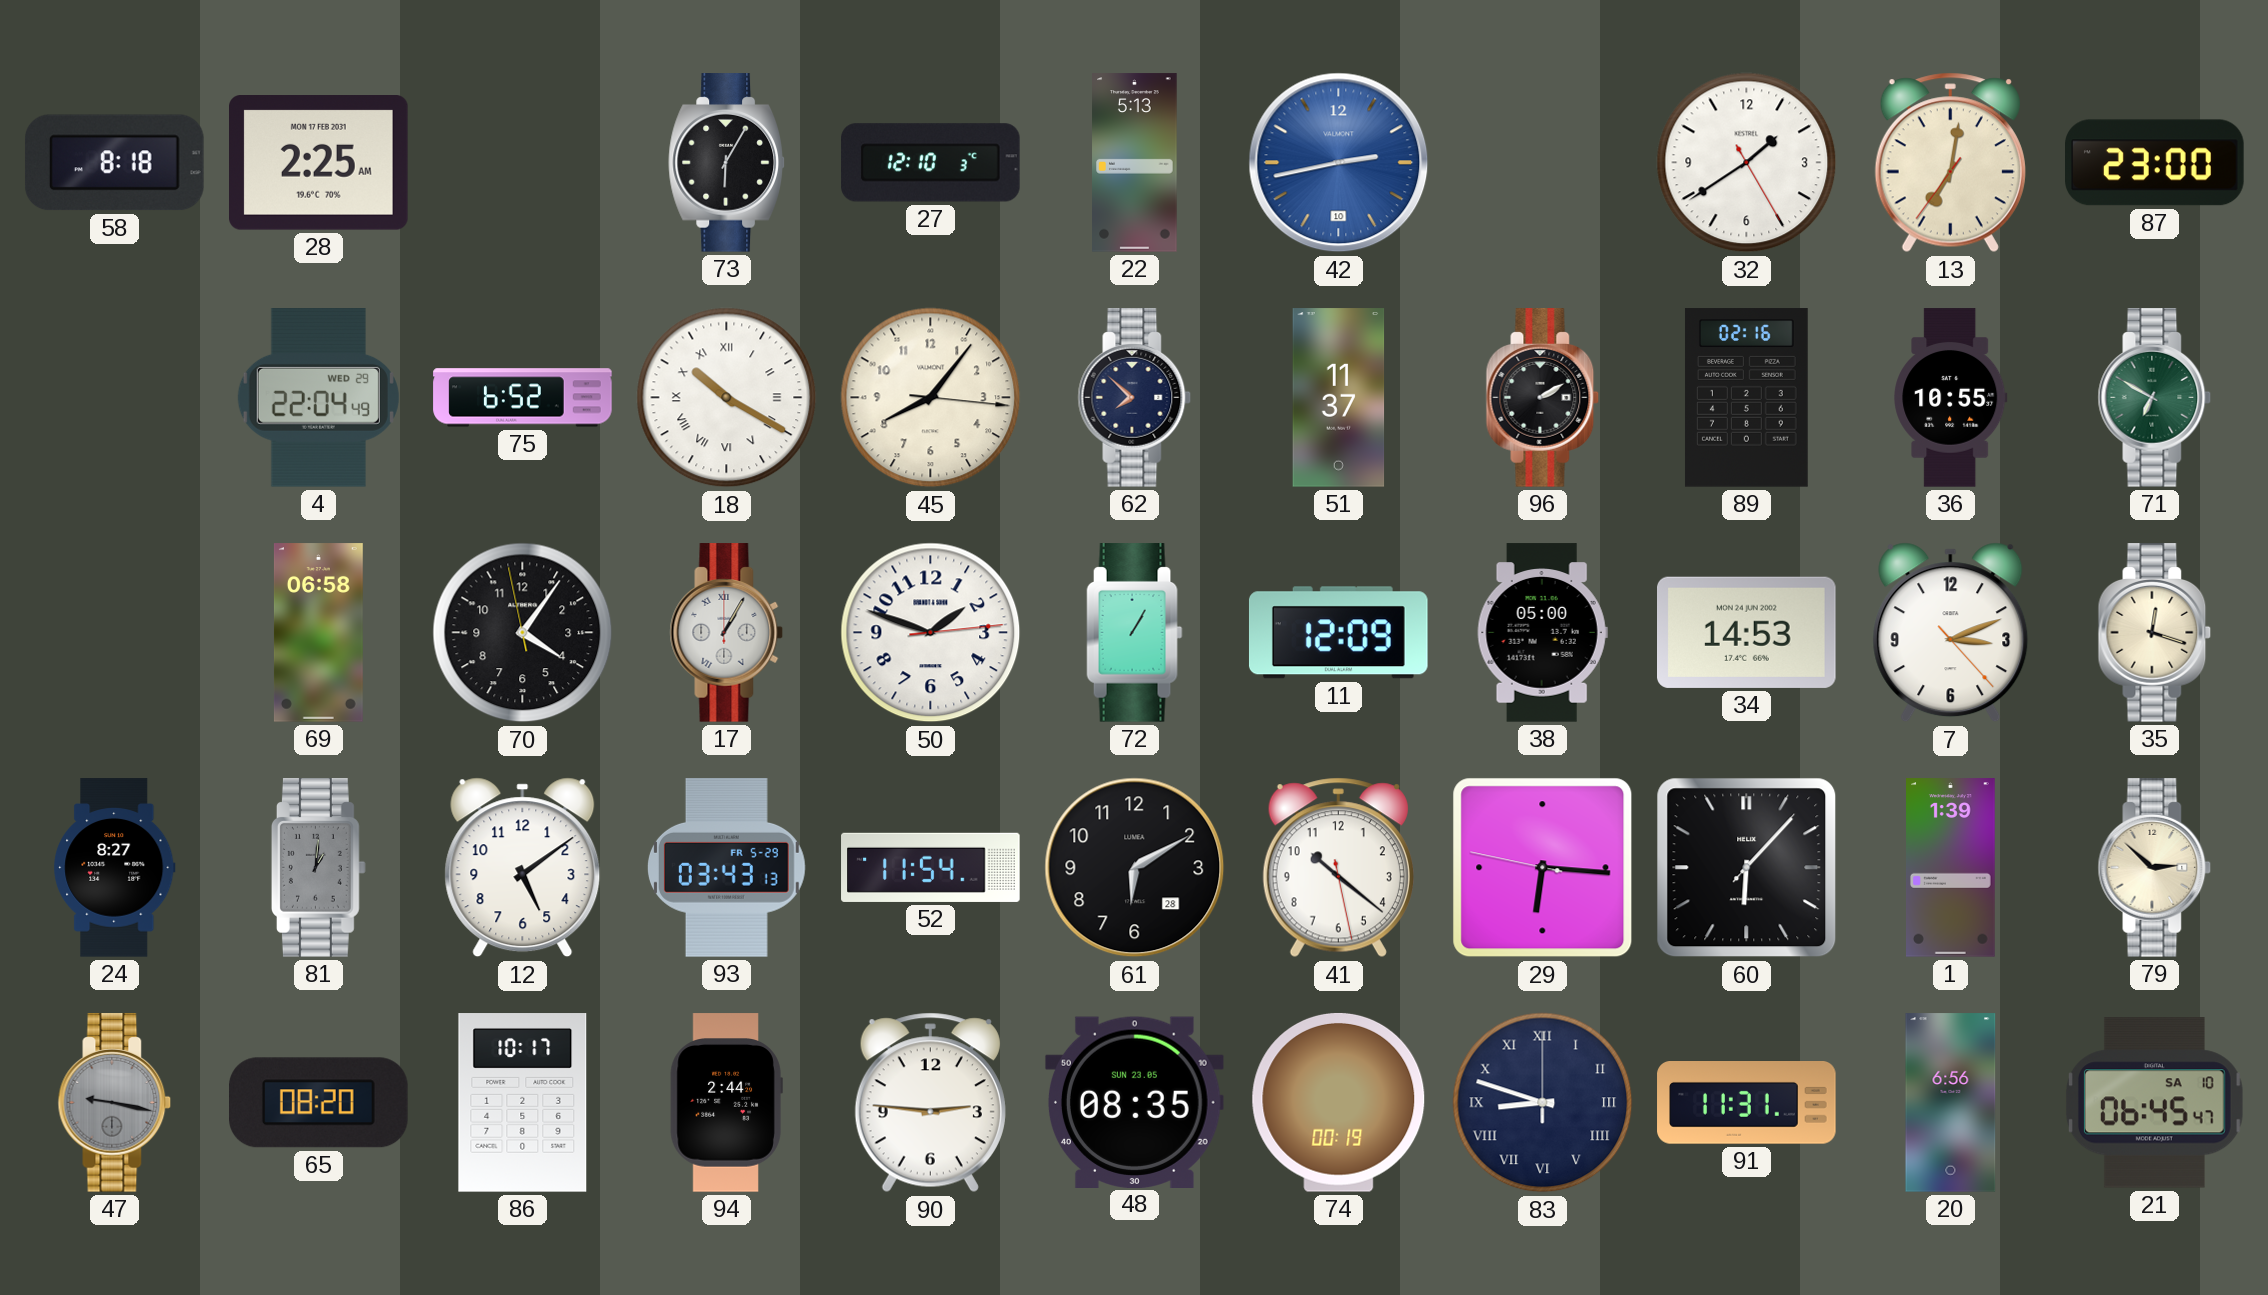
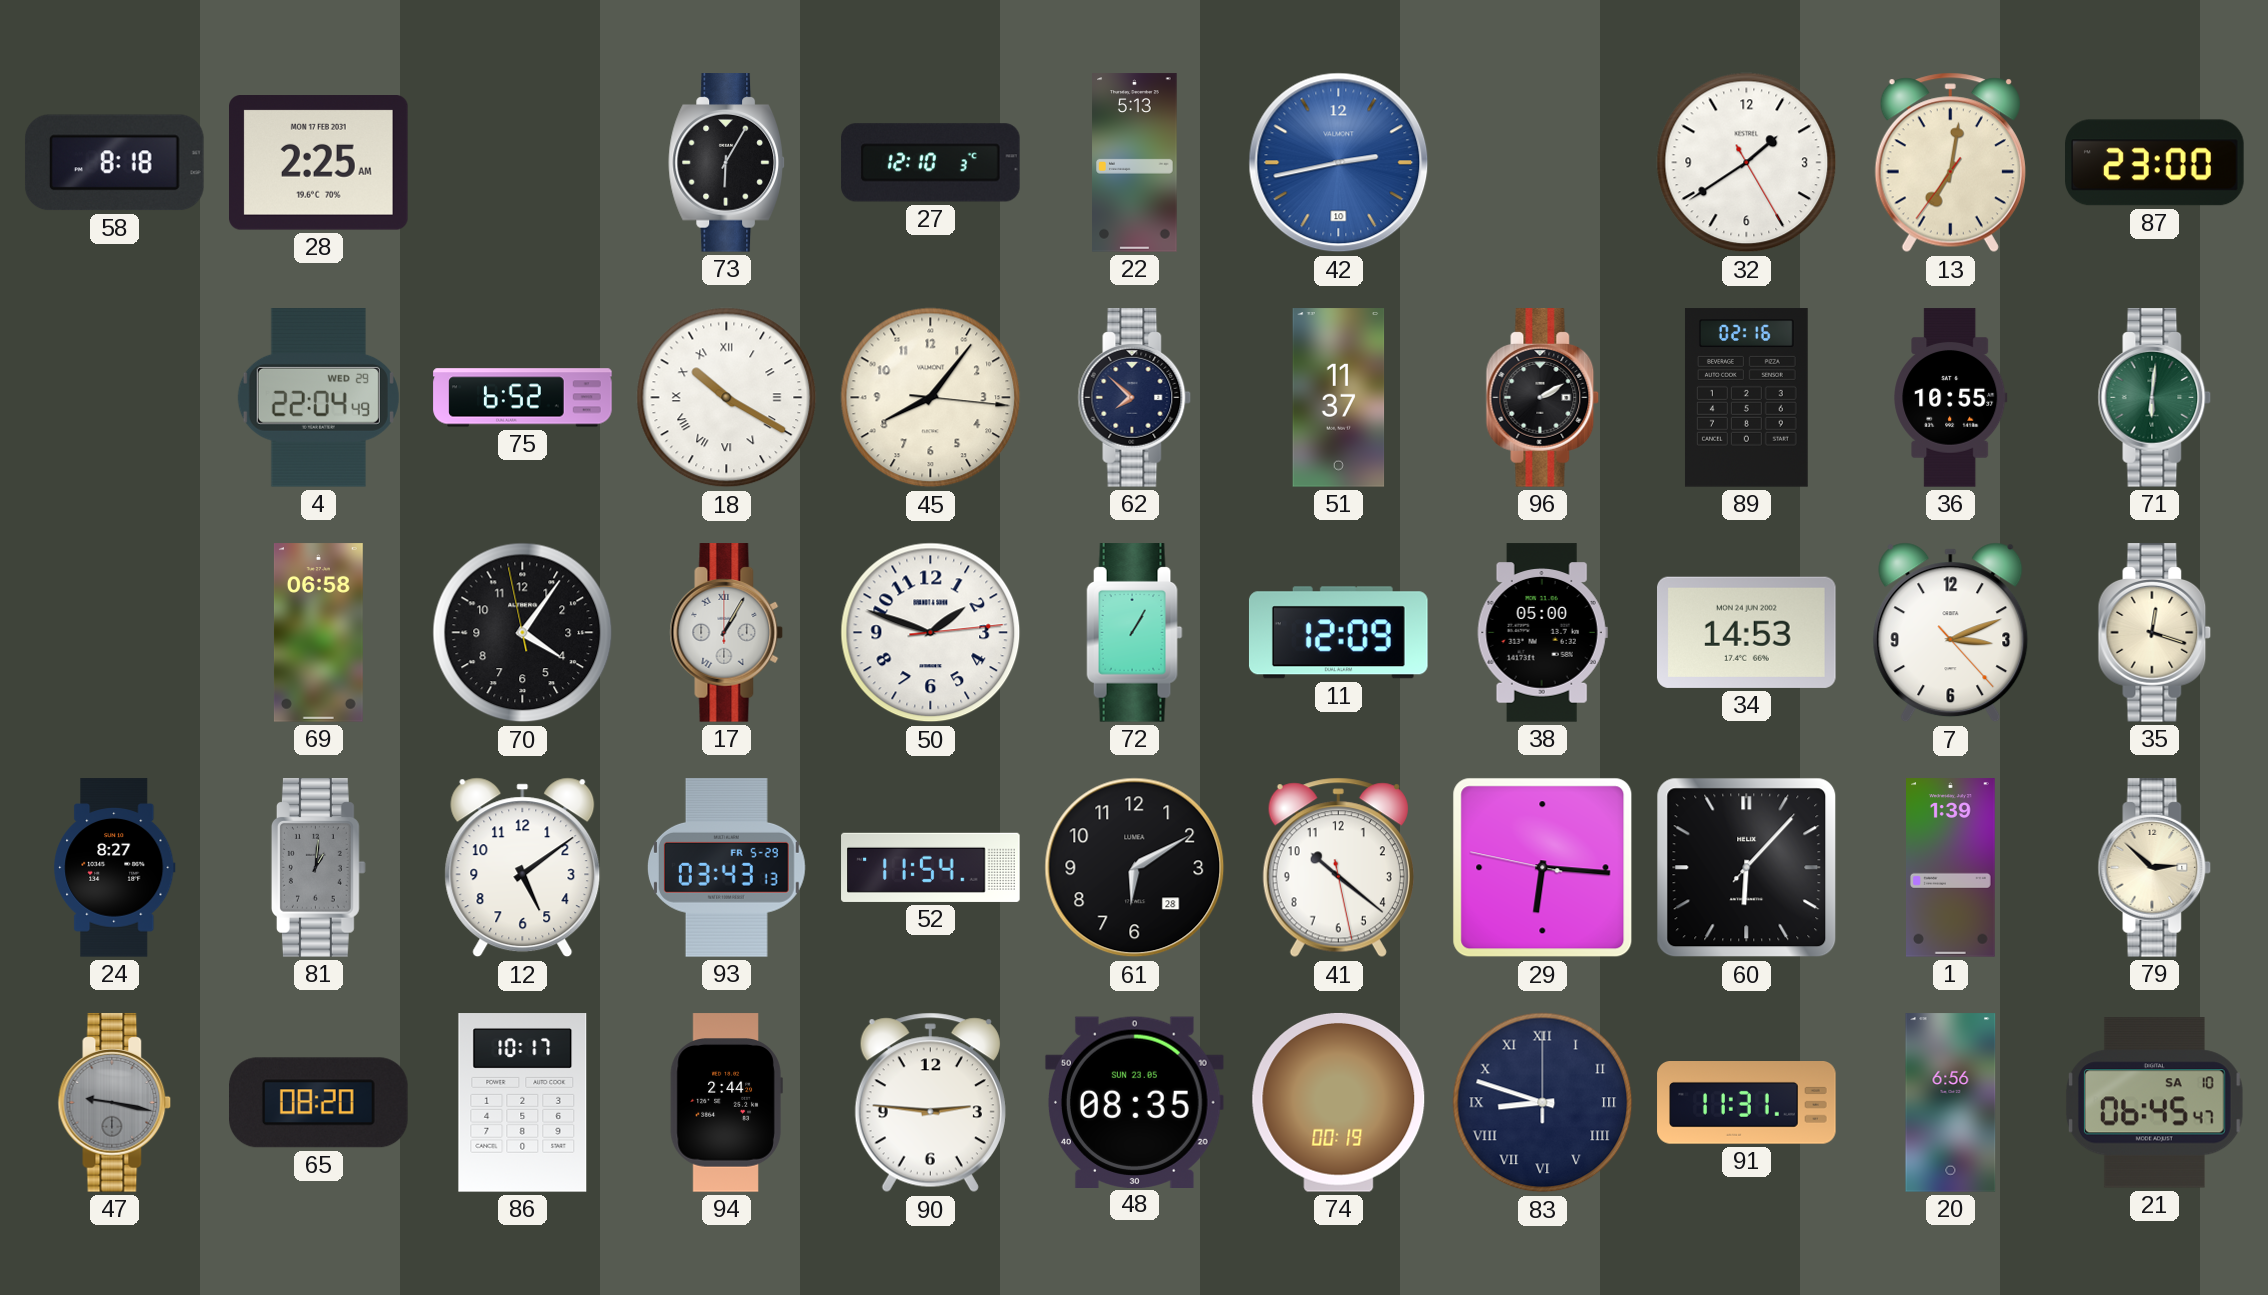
71: 6:50 -> 6:01
